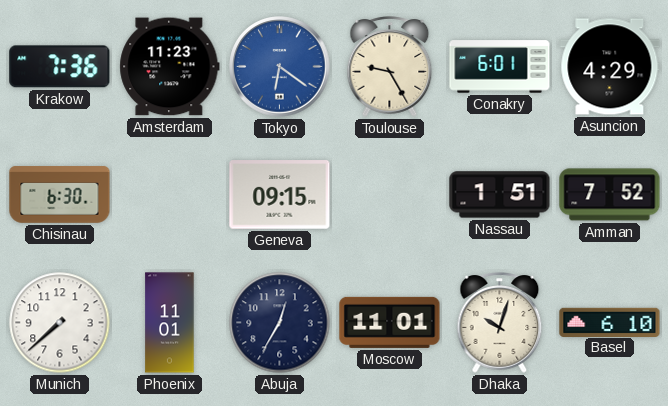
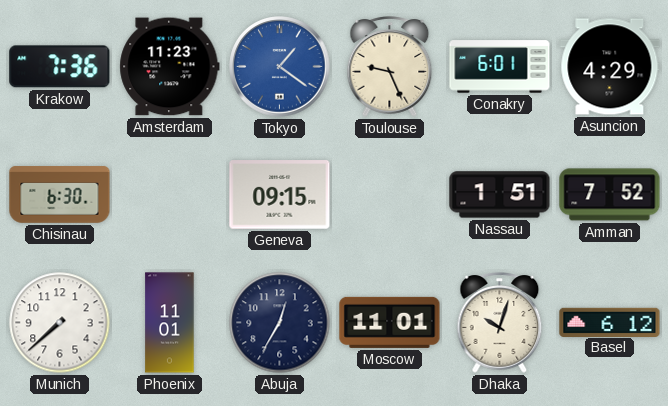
Tokyo: 6:21 -> 1:21
Toulouse: 9:25 -> 9:26
Basel: 6:10 -> 6:12
